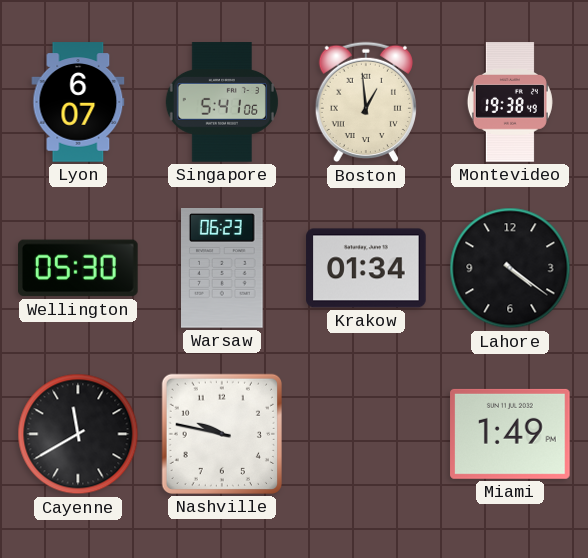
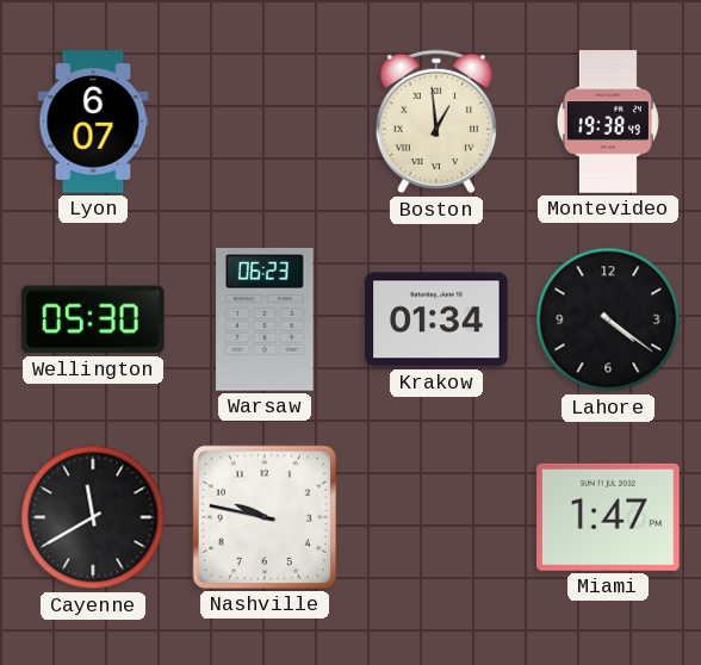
Singapore: 5:41 -> none
Miami: 1:49 -> 1:47
